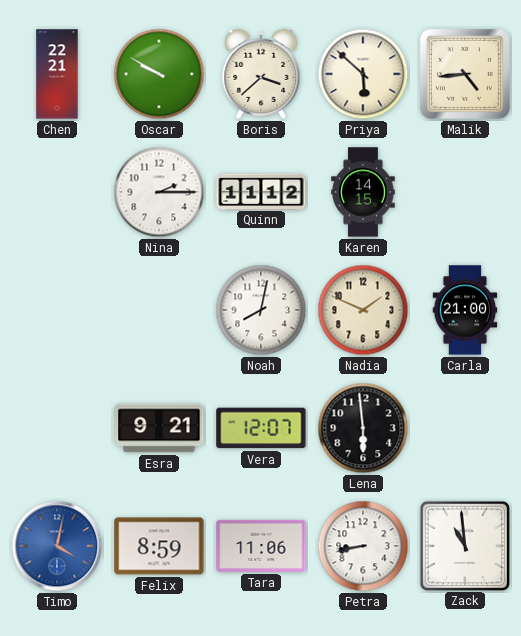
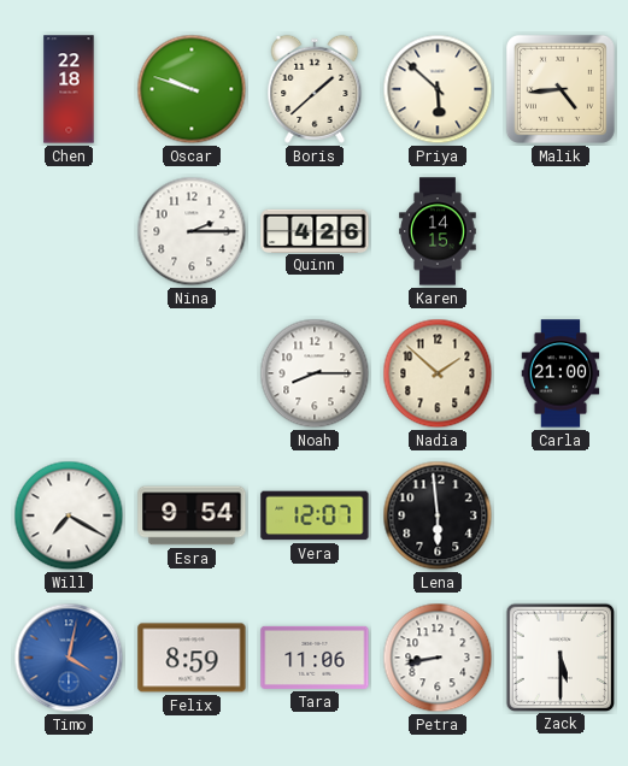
Chen: 22:21 -> 22:18
Oscar: 9:50 -> 9:48
Boris: 3:38 -> 1:38
Quinn: 11:12 -> 4:26
Noah: 8:02 -> 8:15
Nadia: 1:49 -> 1:52
Will: none -> 7:20
Esra: 9:21 -> 9:54
Zack: 10:59 -> 5:30
